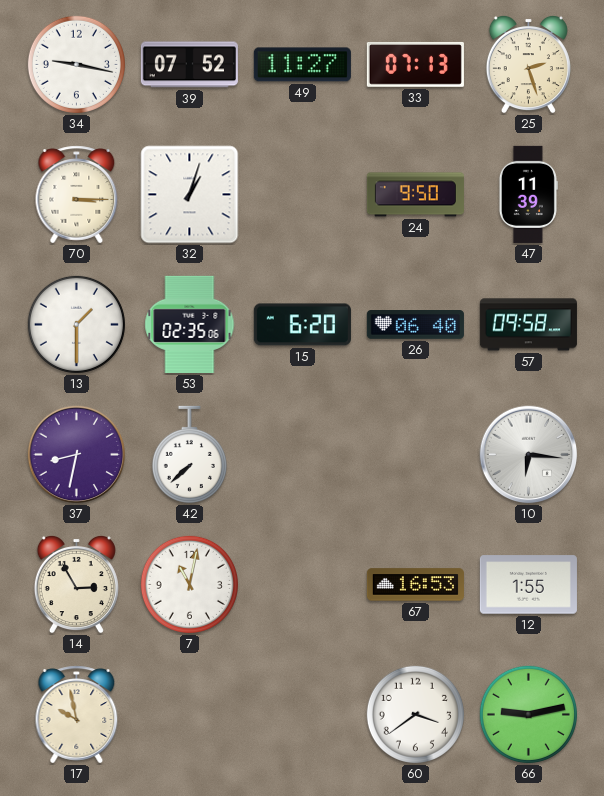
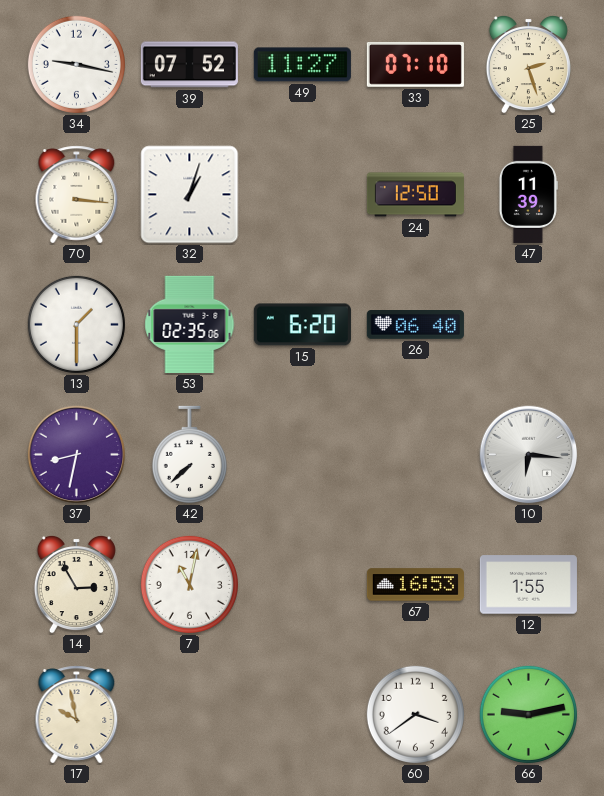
33: 07:13 -> 07:10
70: 3:15 -> 3:16
24: 9:50 -> 12:50
57: 09:58 -> none
